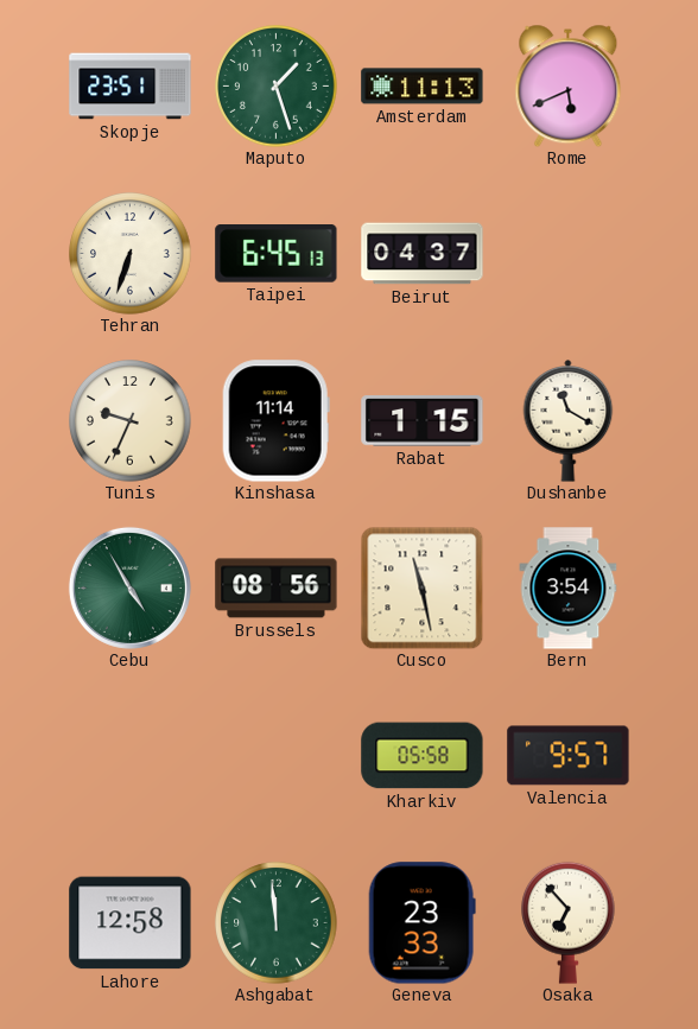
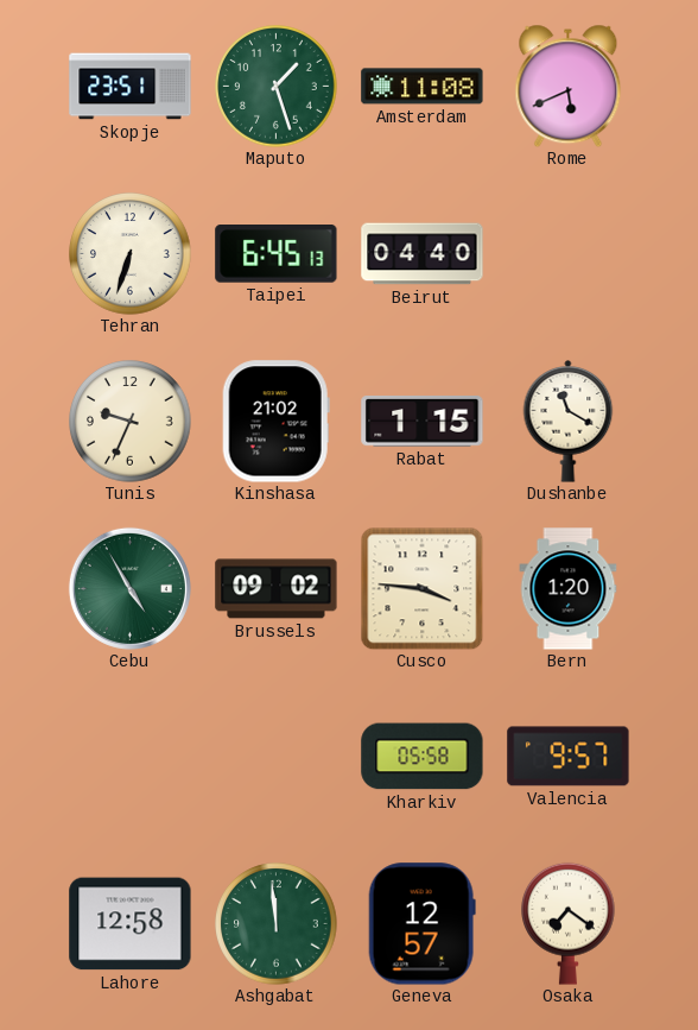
Amsterdam: 11:13 -> 11:08
Beirut: 04:37 -> 04:40
Kinshasa: 11:14 -> 21:02
Brussels: 08:56 -> 09:02
Cusco: 11:28 -> 3:46
Bern: 3:54 -> 1:20
Geneva: 23:33 -> 12:57
Osaka: 6:53 -> 7:21
